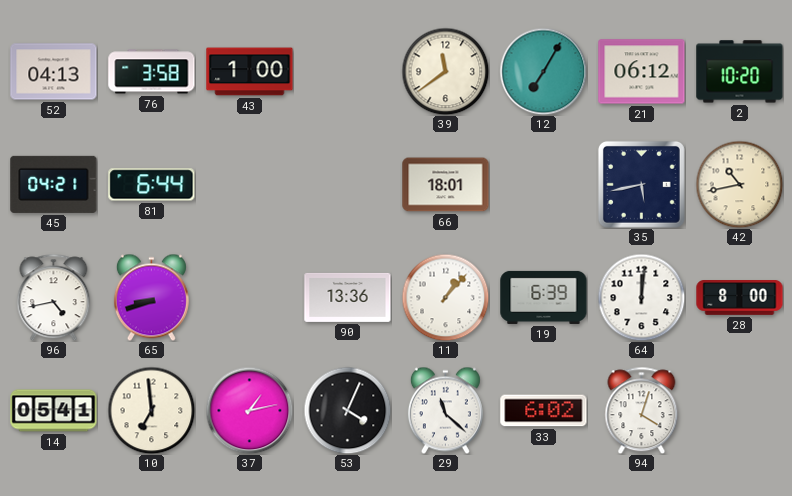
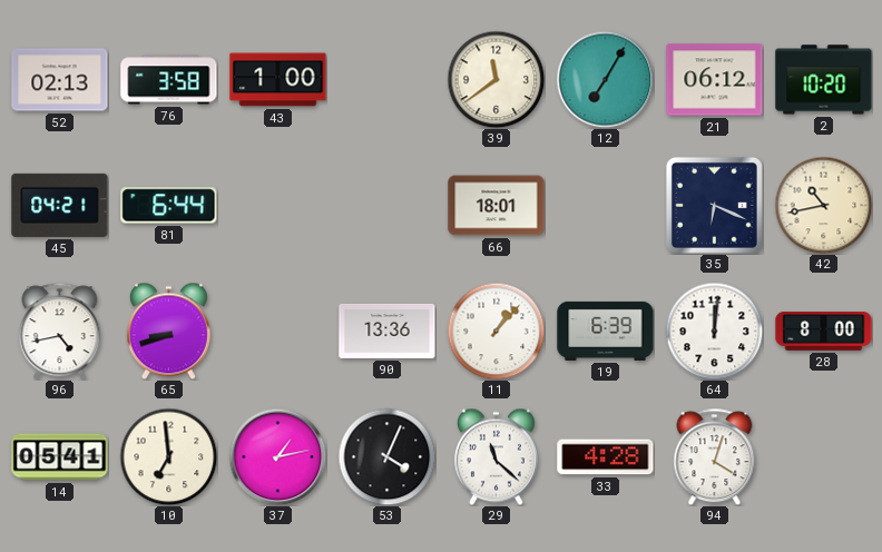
52: 04:13 -> 02:13
35: 5:43 -> 6:19
33: 6:02 -> 4:28
